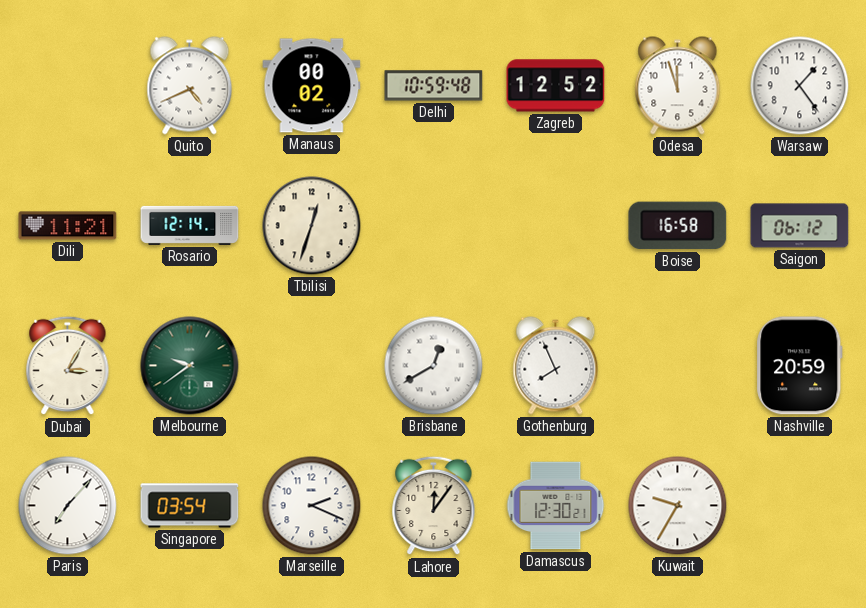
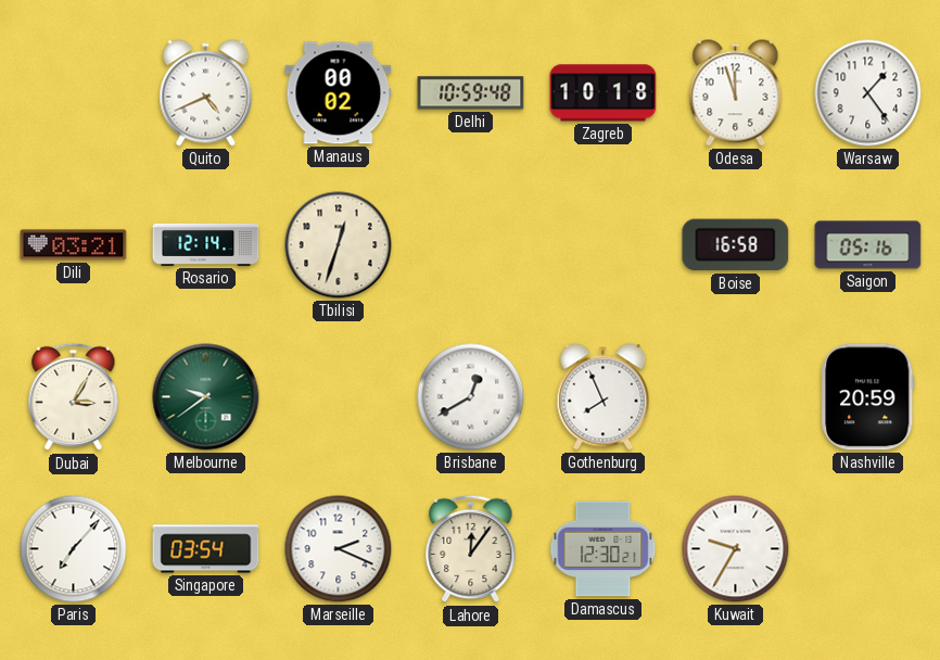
Zagreb: 12:52 -> 10:18
Dili: 11:21 -> 03:21
Saigon: 06:12 -> 05:16
